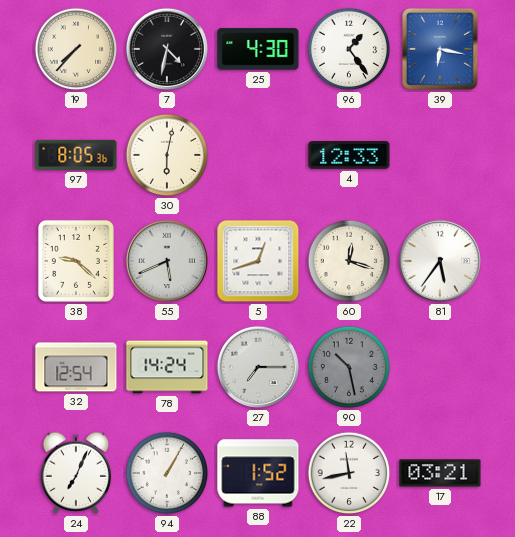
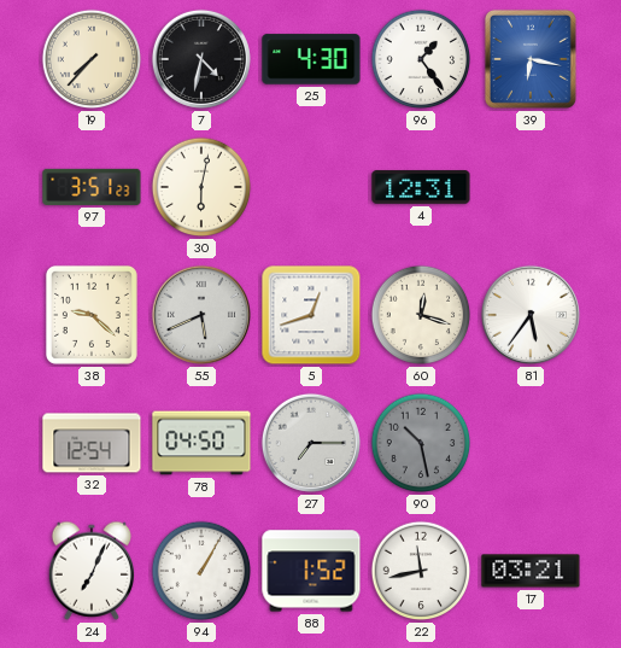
97: 8:05 -> 3:51
4: 12:33 -> 12:31
78: 14:24 -> 04:50
